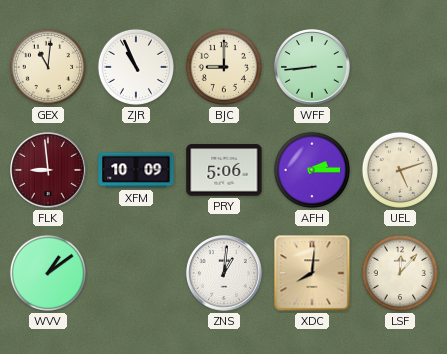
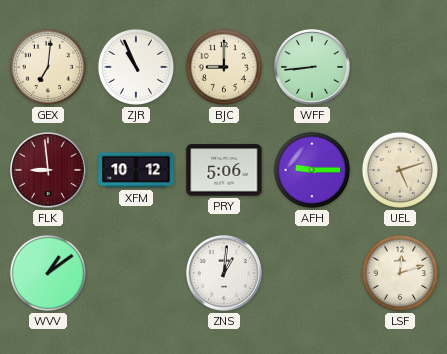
GEX: 11:01 -> 7:01
XFM: 10:09 -> 10:12
AFH: 2:15 -> 9:15
XDC: 8:01 -> none
LSF: 12:07 -> 12:12
